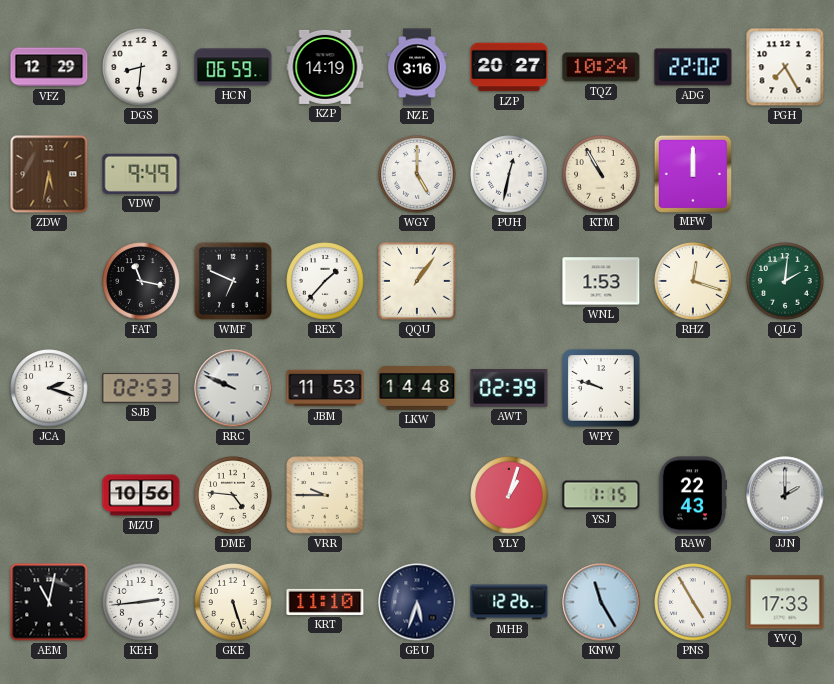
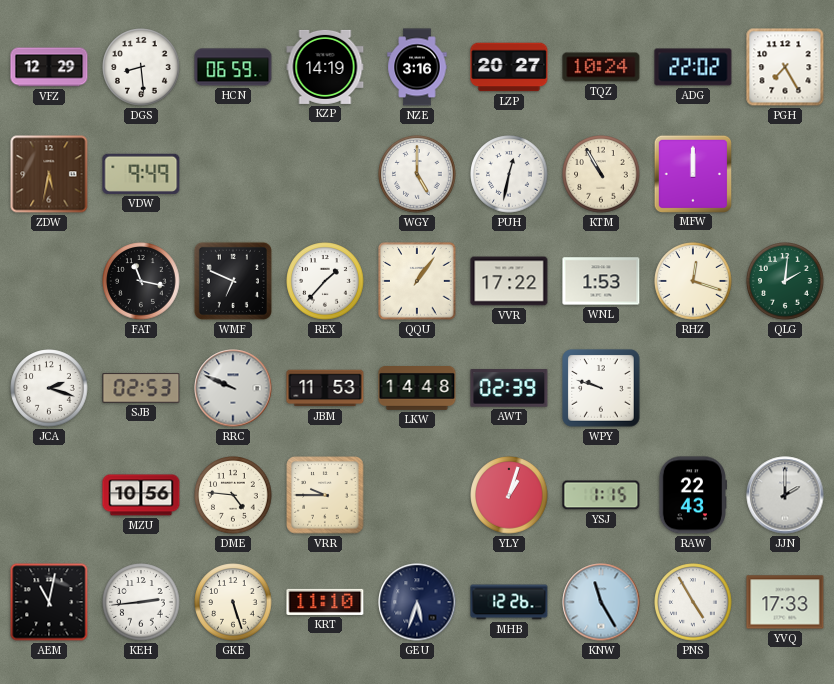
DGS: 8:31 -> 8:29
VVR: none -> 17:22
